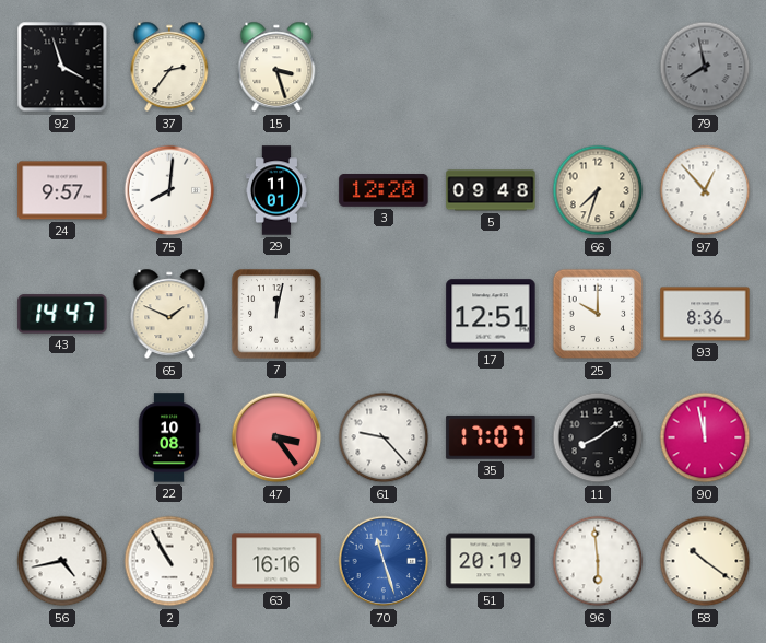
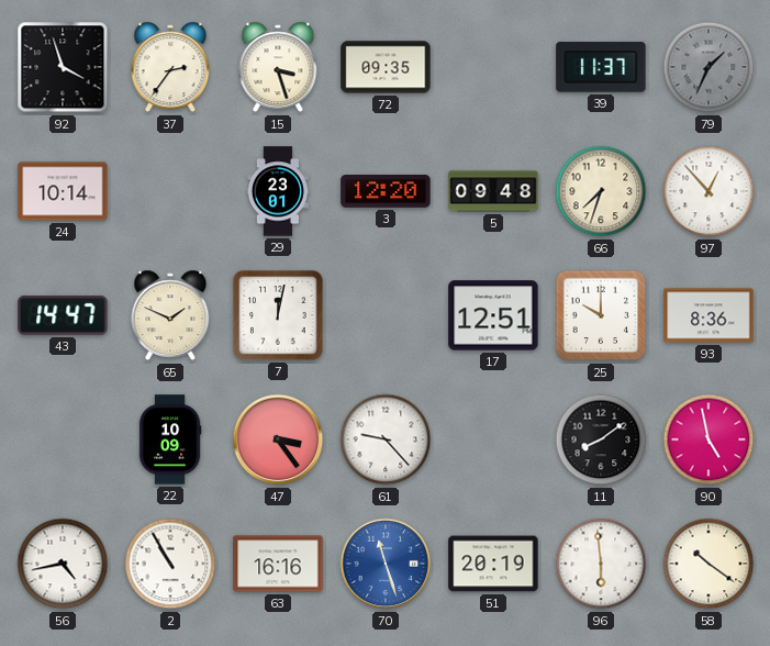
72: none -> 09:35
39: none -> 11:37
79: 7:58 -> 1:34
24: 9:57 -> 10:14
75: 8:01 -> none
29: 11:01 -> 23:01
22: 10:08 -> 10:09
35: 17:07 -> none
90: 11:58 -> 4:58
